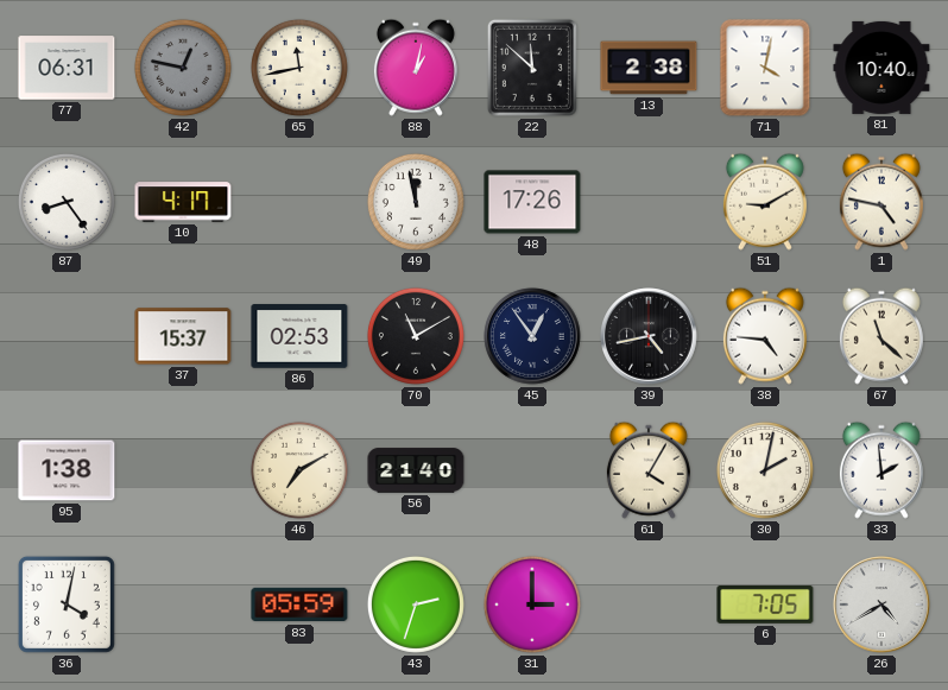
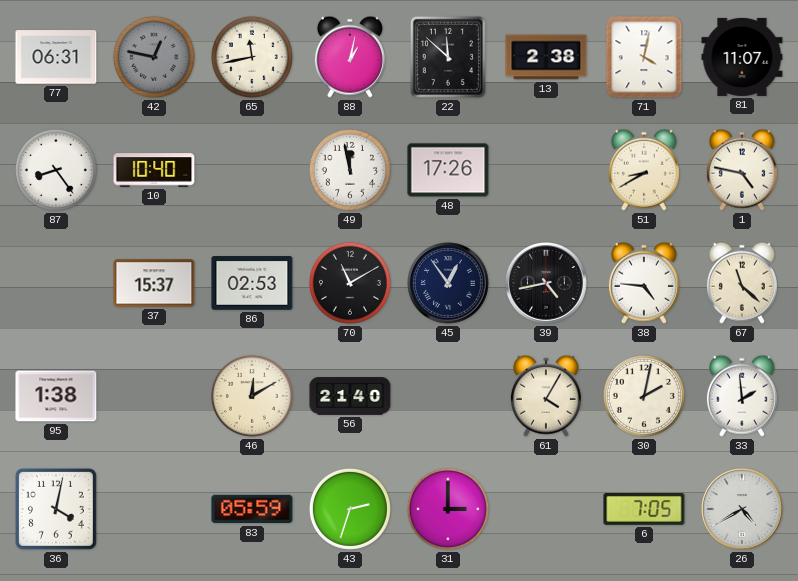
81: 10:40 -> 11:07
10: 4:17 -> 10:40
51: 9:10 -> 8:40
46: 7:10 -> 12:10
